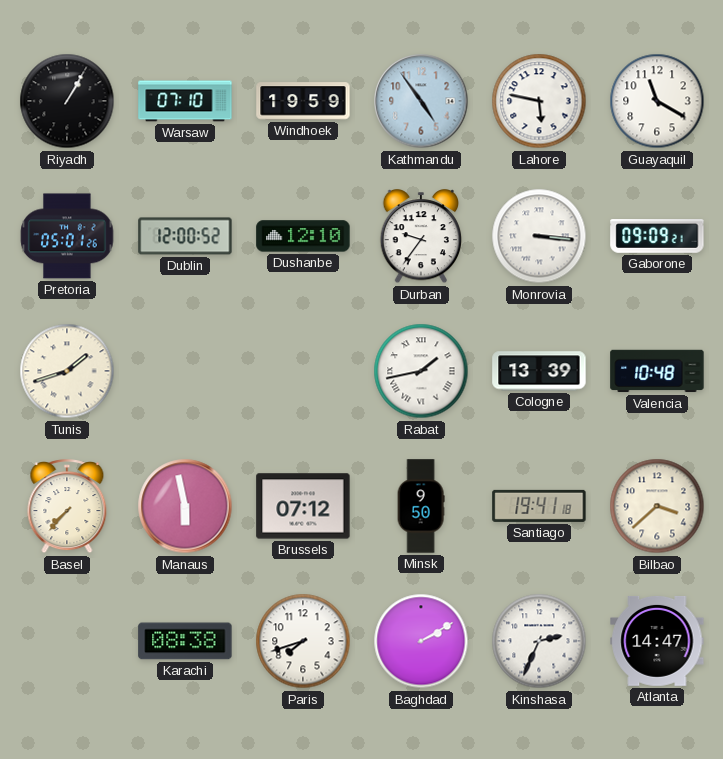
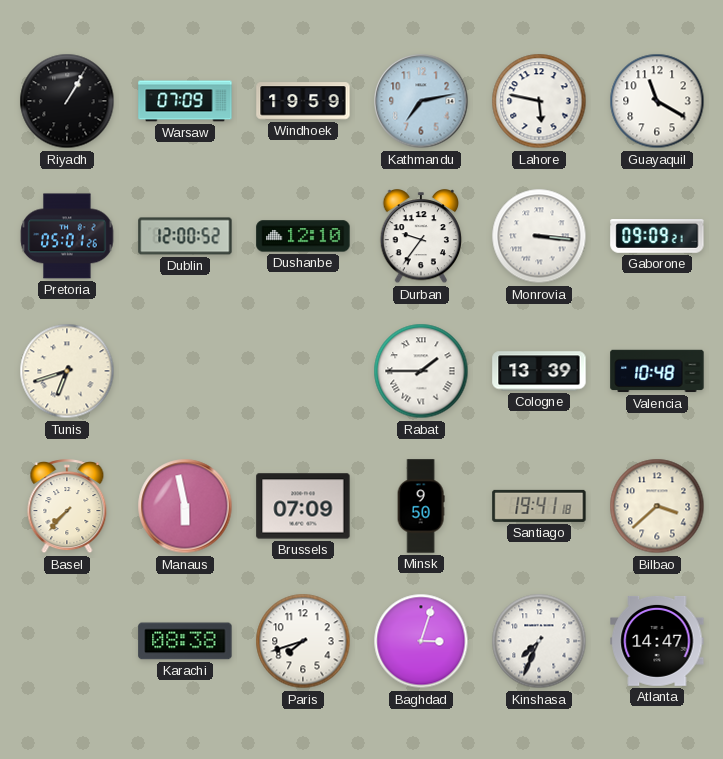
Warsaw: 07:10 -> 07:09
Kathmandu: 4:54 -> 7:13
Tunis: 1:42 -> 6:42
Rabat: 1:43 -> 1:45
Brussels: 07:12 -> 07:09
Baghdad: 2:10 -> 3:03
Kinshasa: 2:34 -> 7:34
